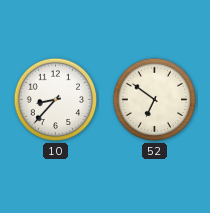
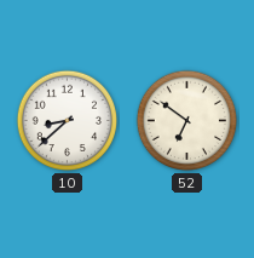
10: 8:37 -> 8:38
